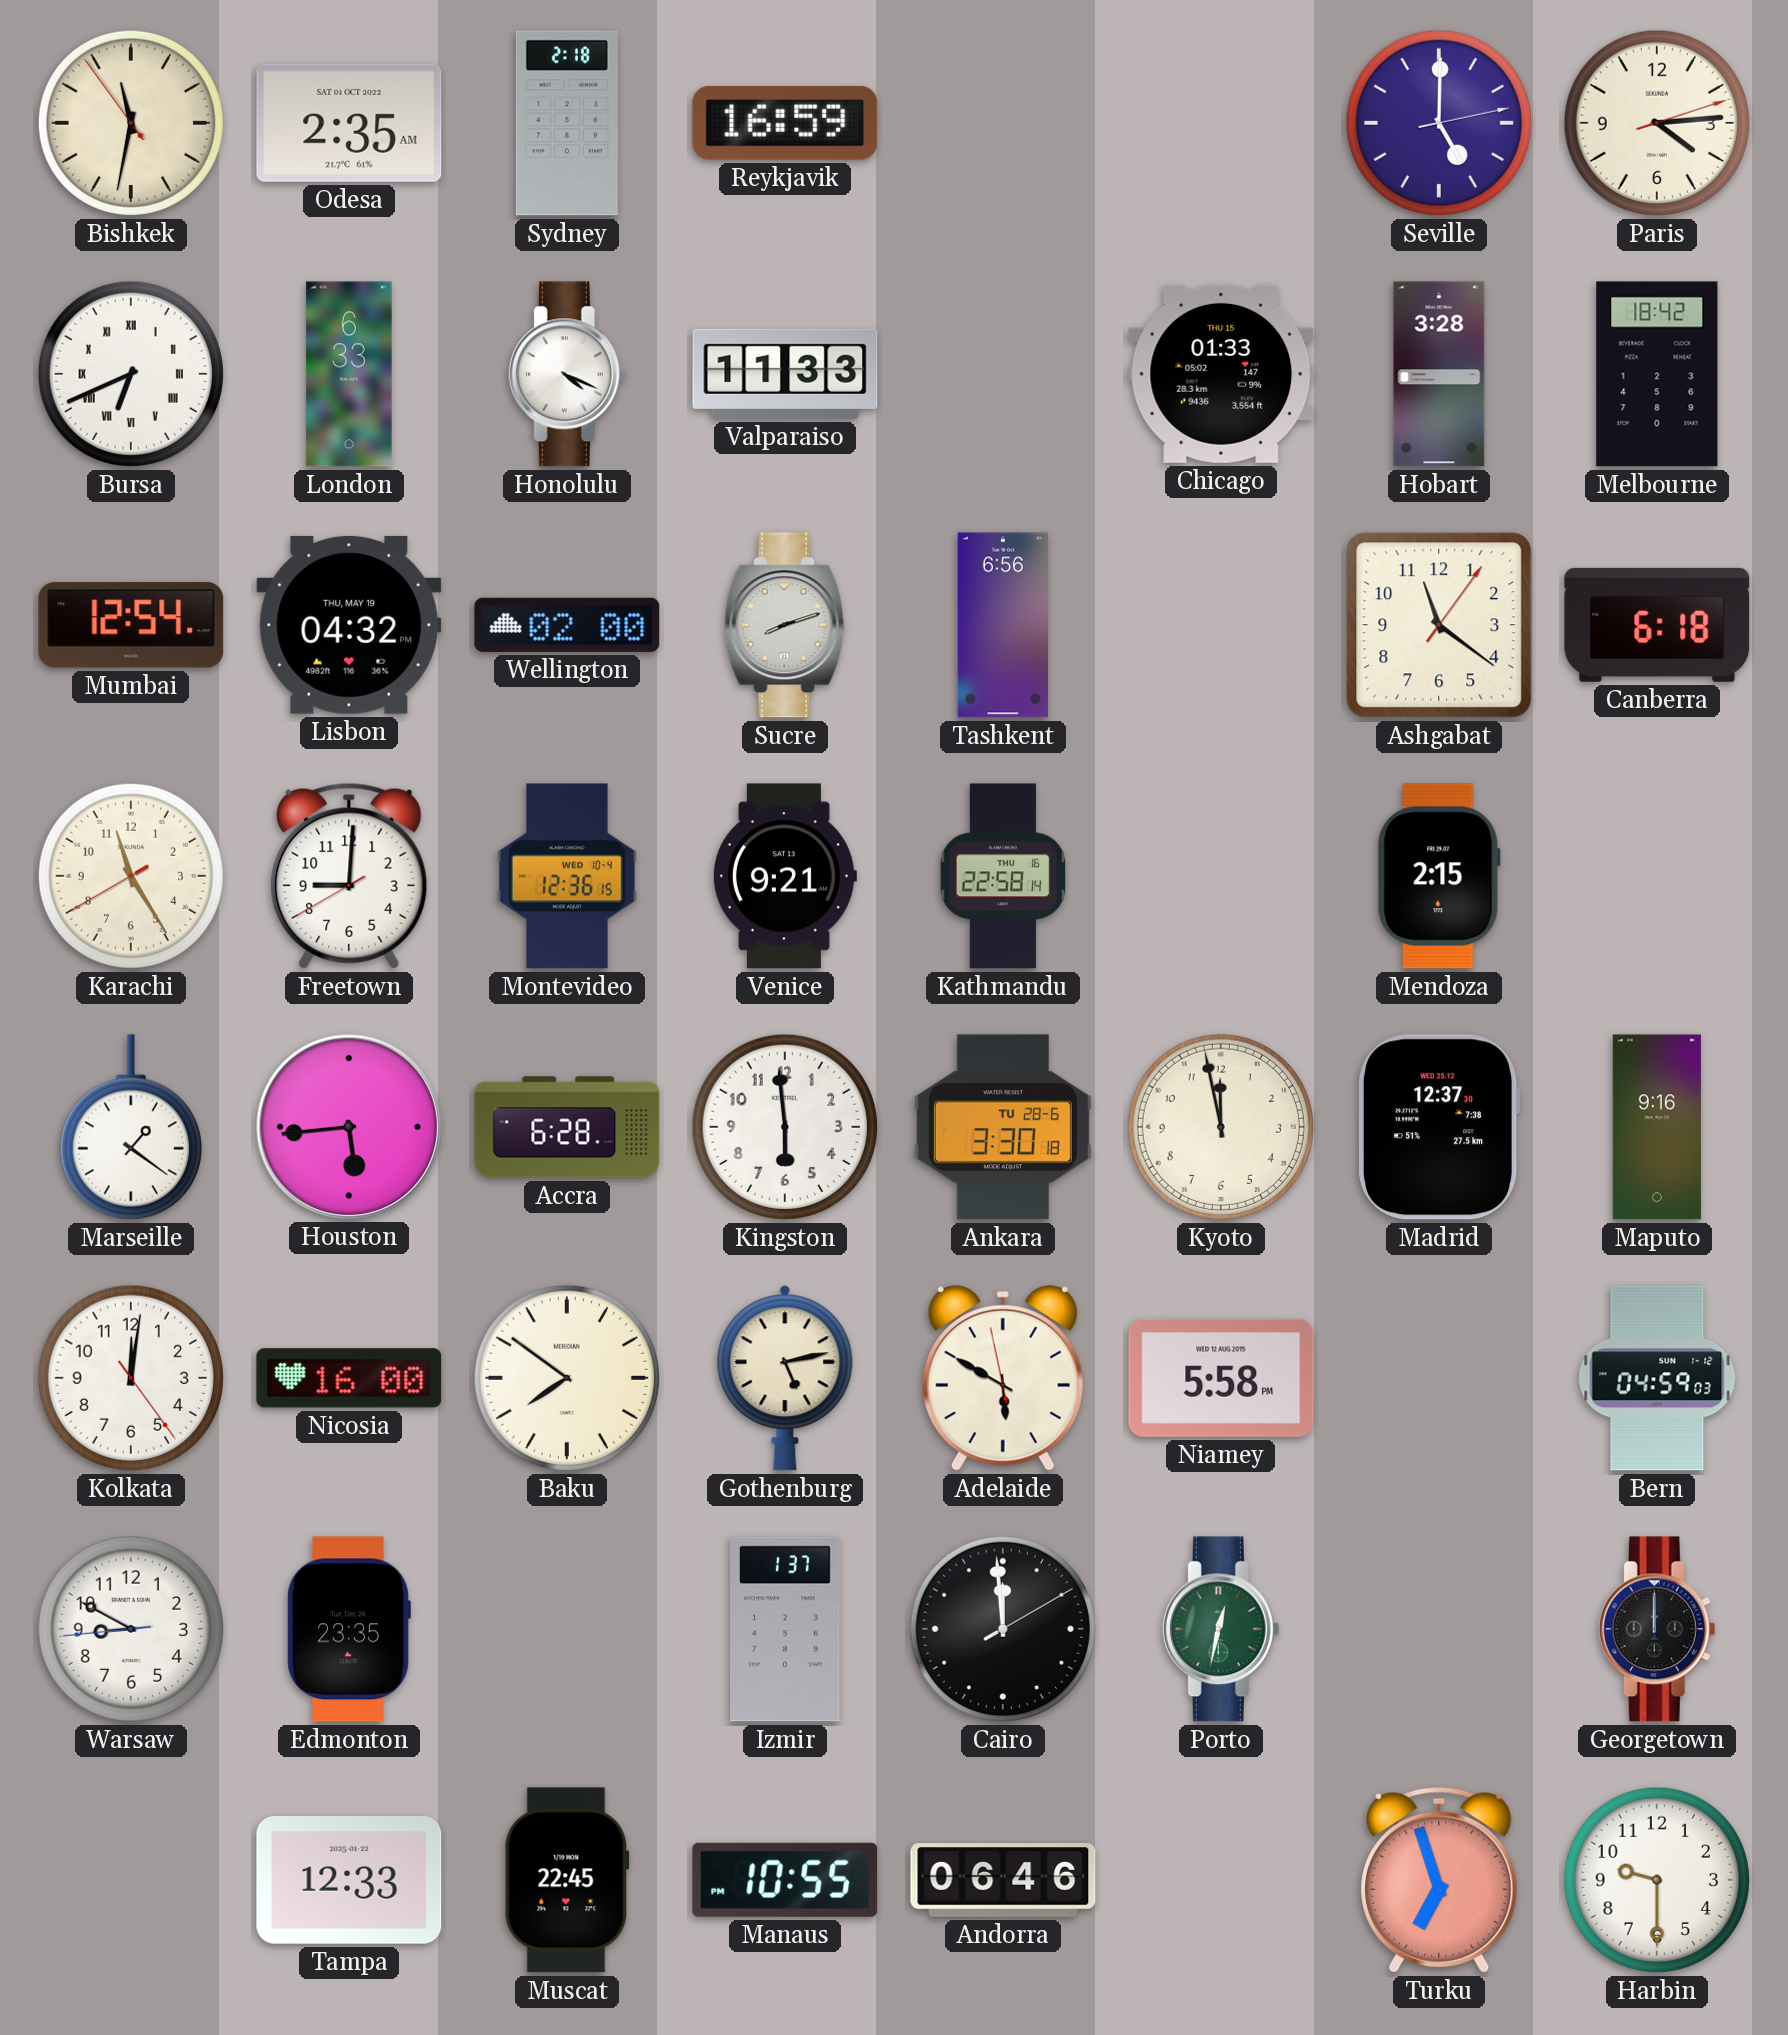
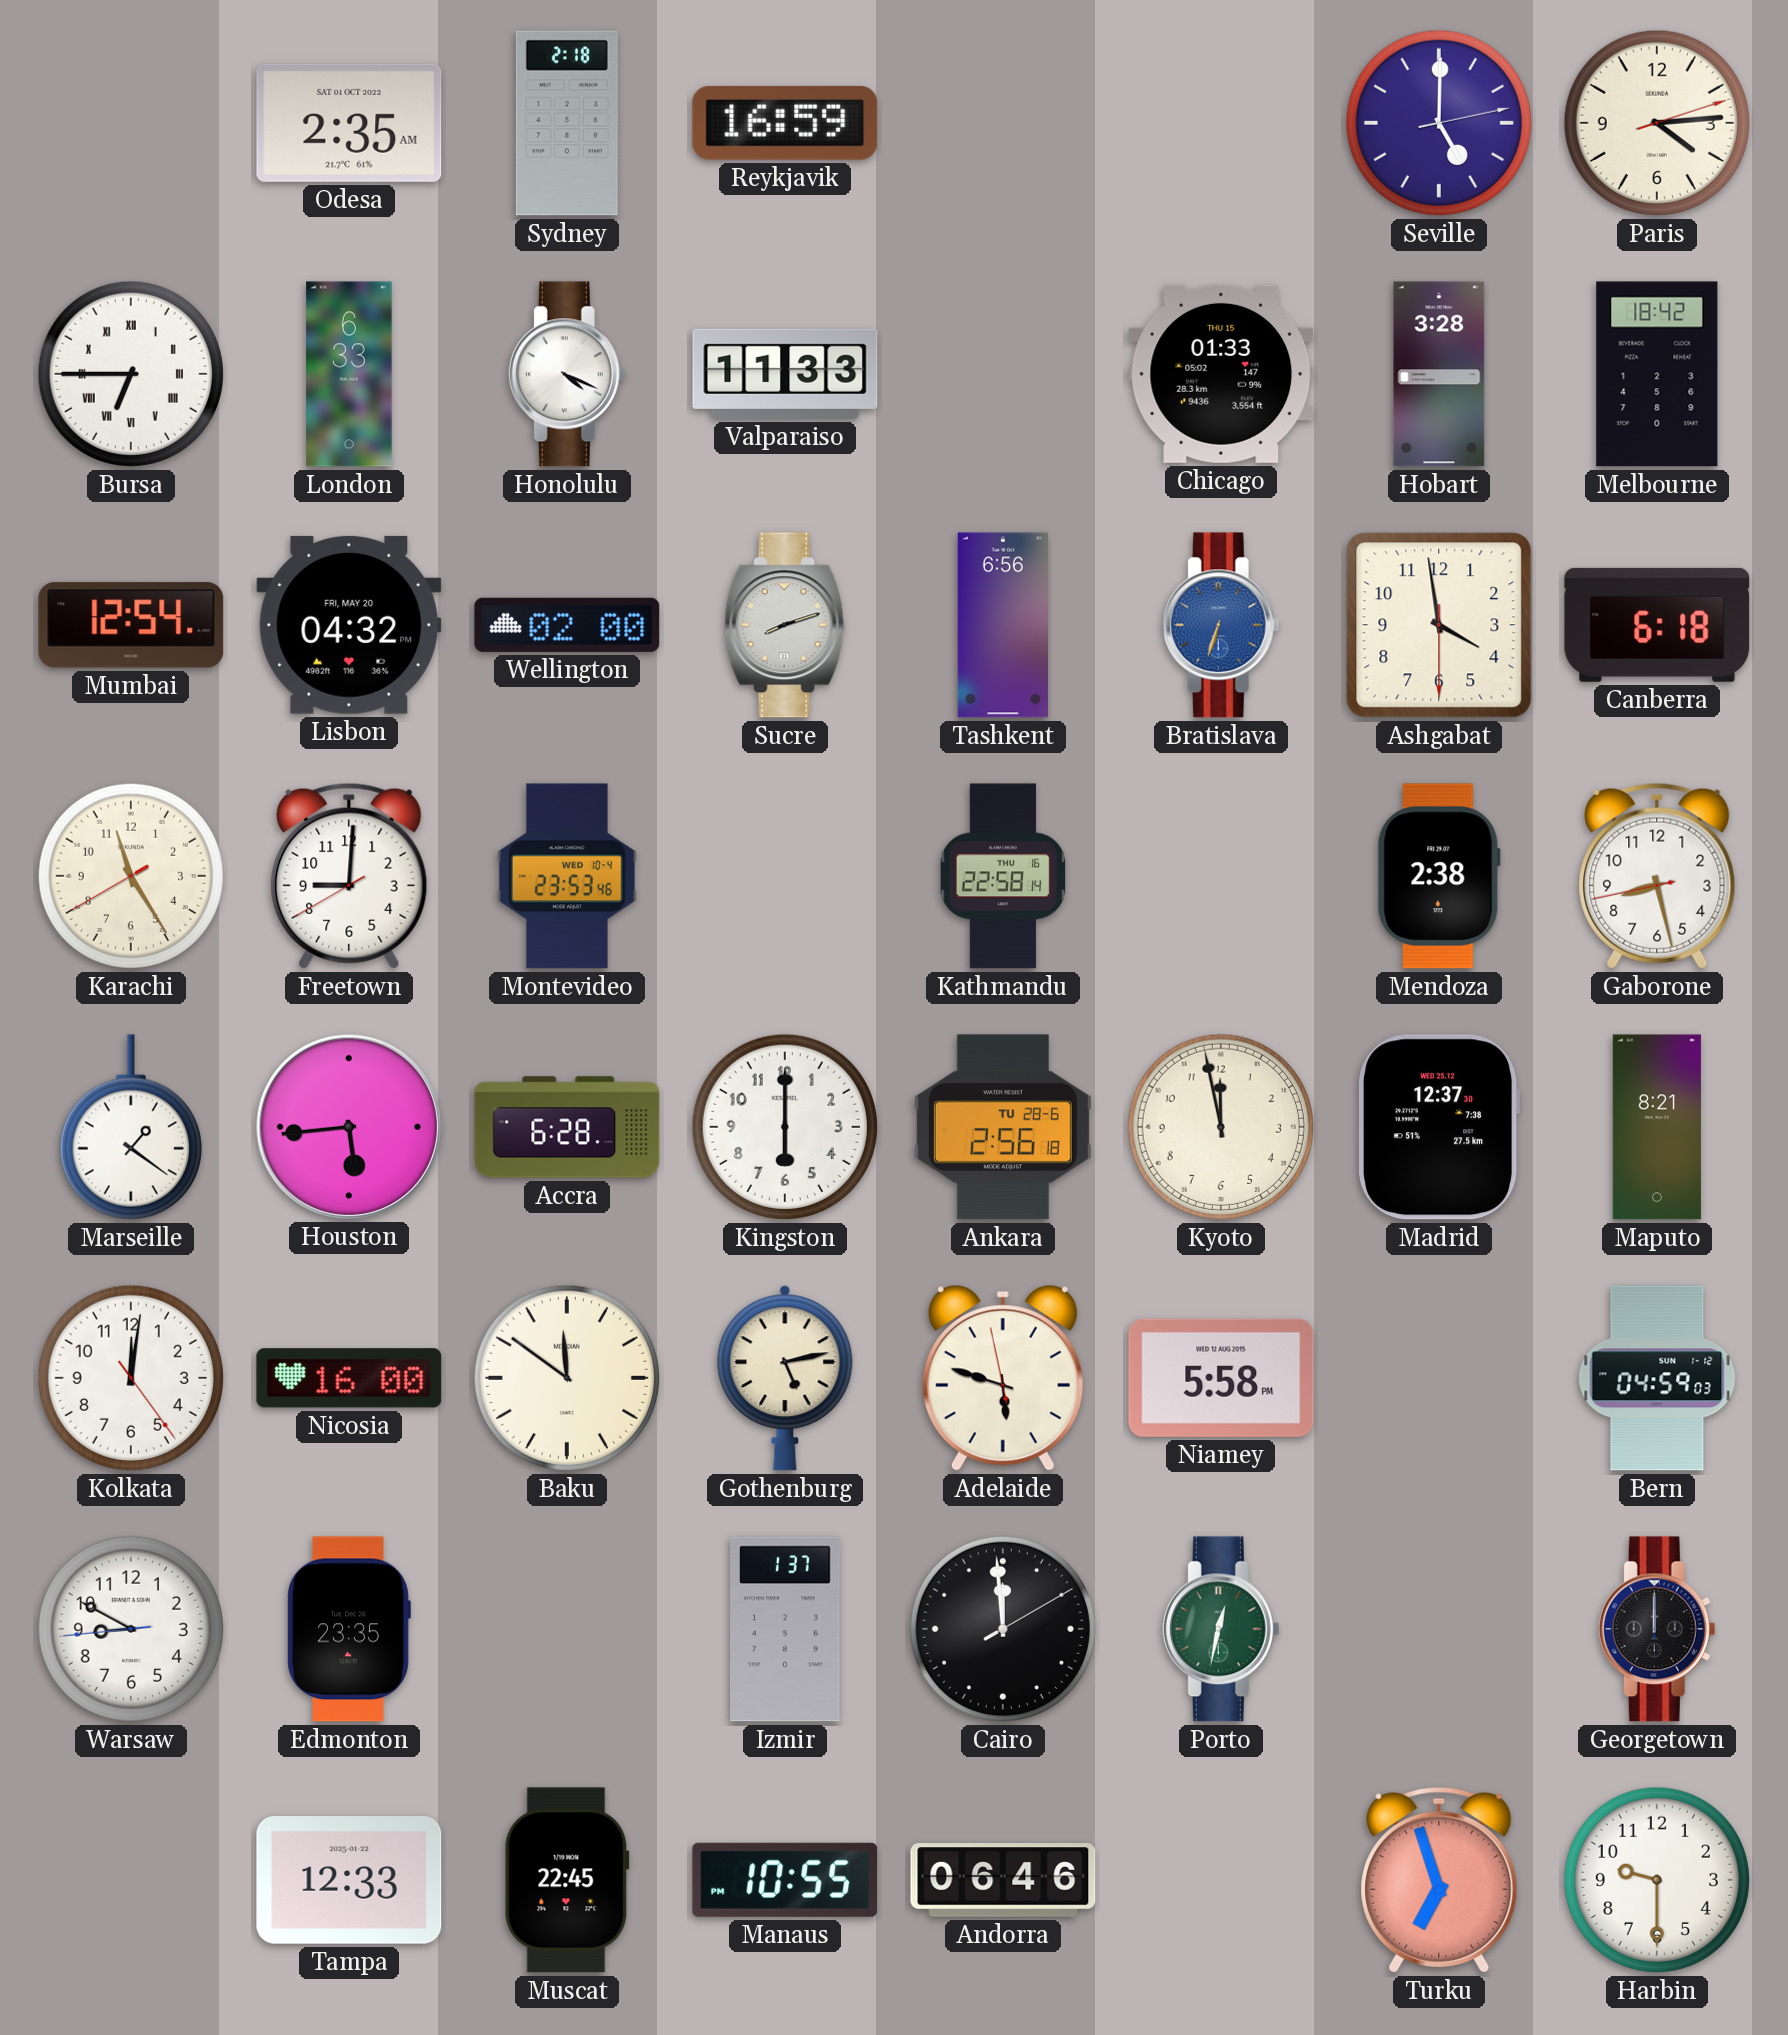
Bishkek: 11:31 -> none
Bursa: 6:41 -> 6:45
Lisbon date: THU, MAY 19 -> FRI, MAY 20
Bratislava: none -> 6:33
Ashgabat: 11:21 -> 3:58
Montevideo: 12:36 -> 23:53
Venice: 9:21 -> none
Mendoza: 2:15 -> 2:38
Gaborone: none -> 8:27
Kingston: 5:59 -> 6:00
Ankara: 3:30 -> 2:56
Maputo: 9:16 -> 8:21
Baku: 7:51 -> 11:51
Adelaide: 5:49 -> 5:47
